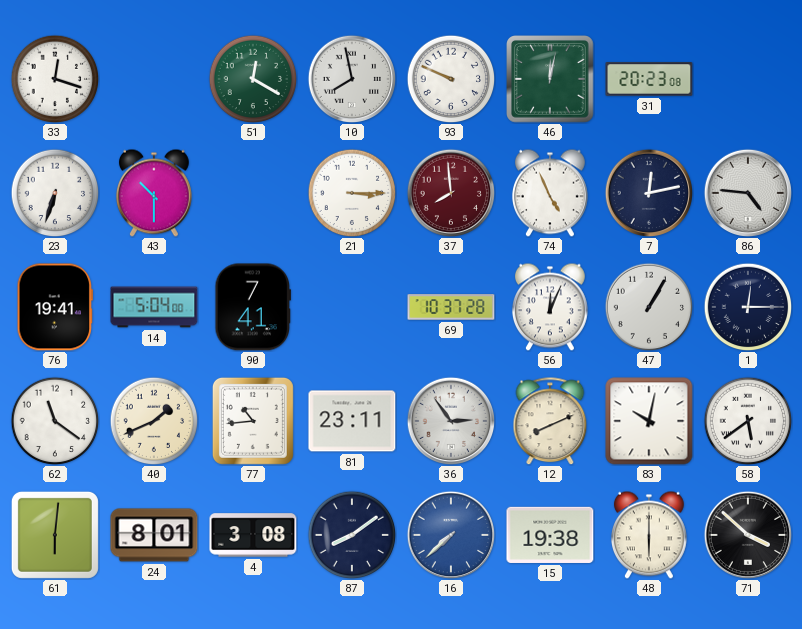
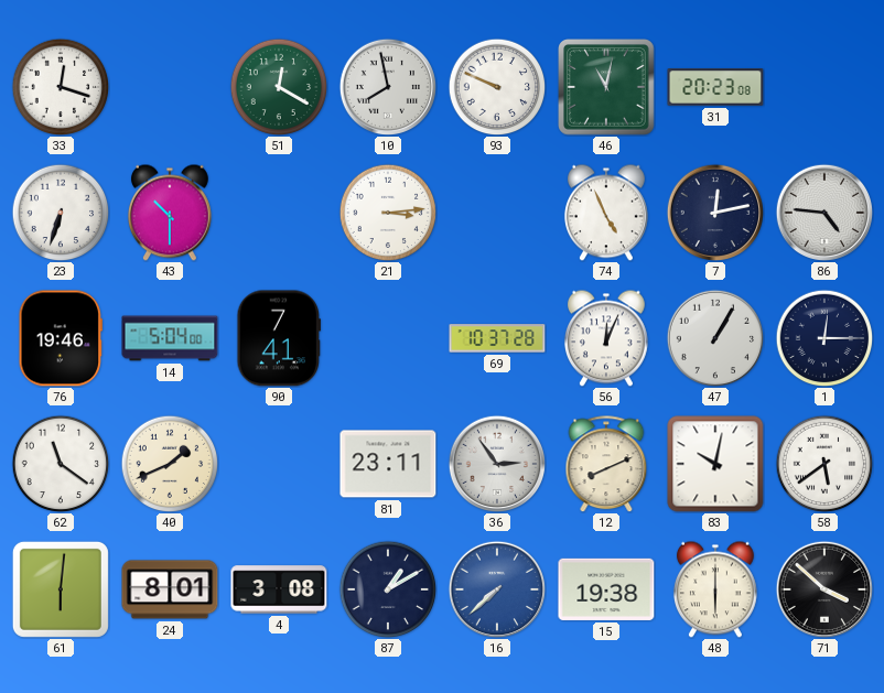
46: 12:02 -> 11:02
21: 3:15 -> 3:14
37: 7:59 -> none
76: 19:41 -> 19:46
77: 10:44 -> none
87: 8:09 -> 1:10
